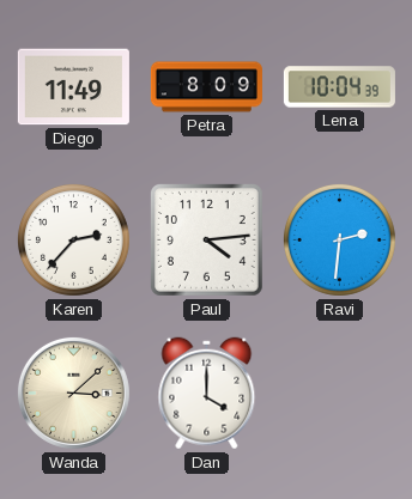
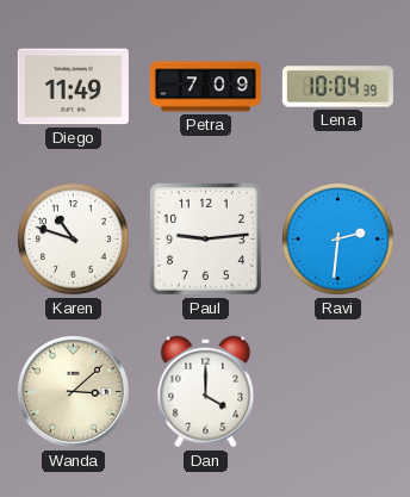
Petra: 8:09 -> 7:09
Karen: 2:37 -> 10:48
Paul: 4:14 -> 9:14
